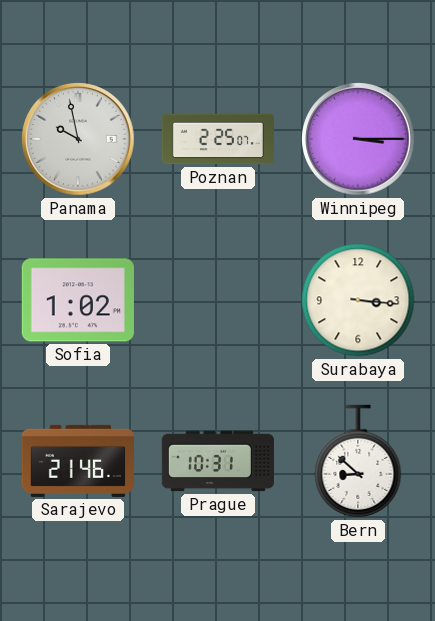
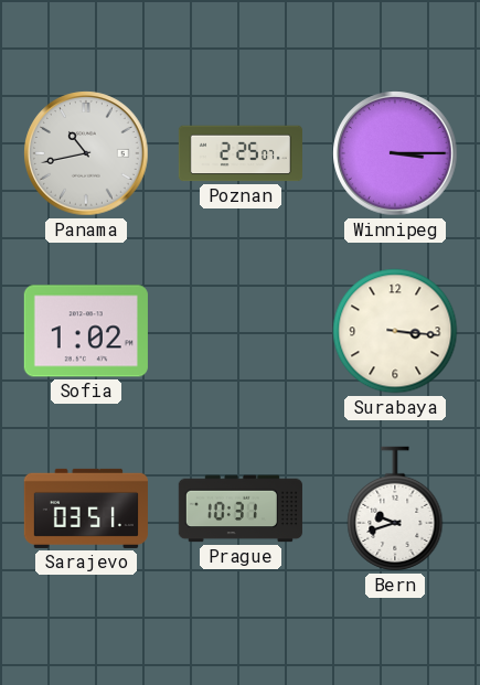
Panama: 9:58 -> 10:43
Sarajevo: 21:46 -> 03:51
Bern: 8:52 -> 9:42
